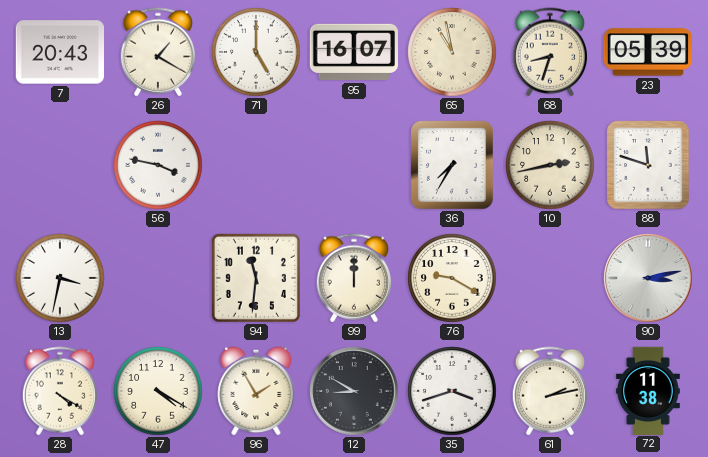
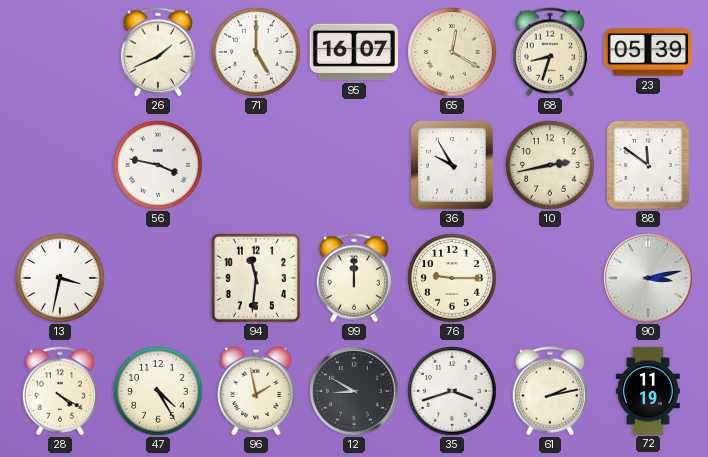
7: 20:43 -> none
26: 1:20 -> 1:41
65: 10:58 -> 12:20
36: 7:35 -> 9:55
88: 11:48 -> 11:51
76: 9:20 -> 9:15
47: 4:20 -> 4:25
96: 1:55 -> 1:58
72: 11:38 -> 11:19
